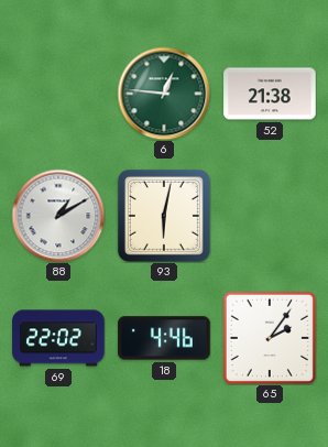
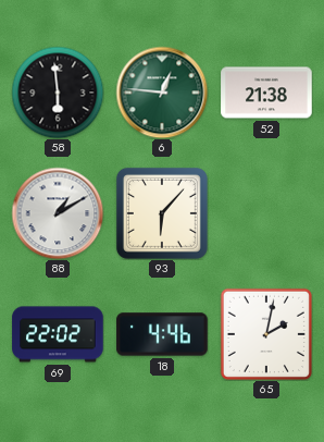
58: none -> 5:59
93: 6:02 -> 6:07
65: 2:06 -> 2:02
